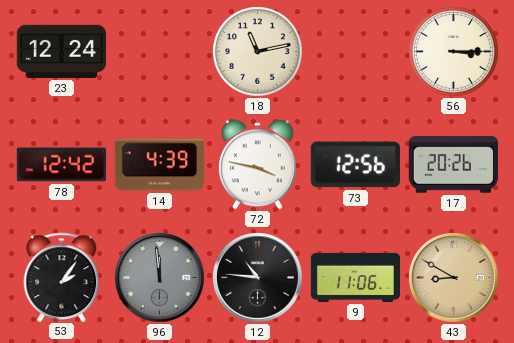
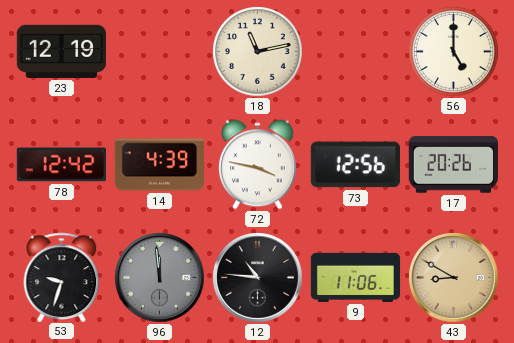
23: 12:24 -> 12:19
56: 3:15 -> 5:00
53: 2:06 -> 9:33
